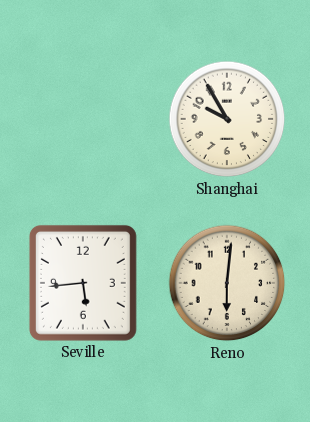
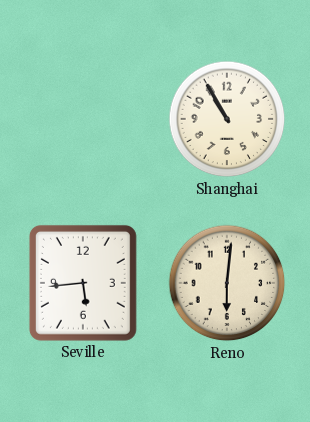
Shanghai: 9:55 -> 10:55
